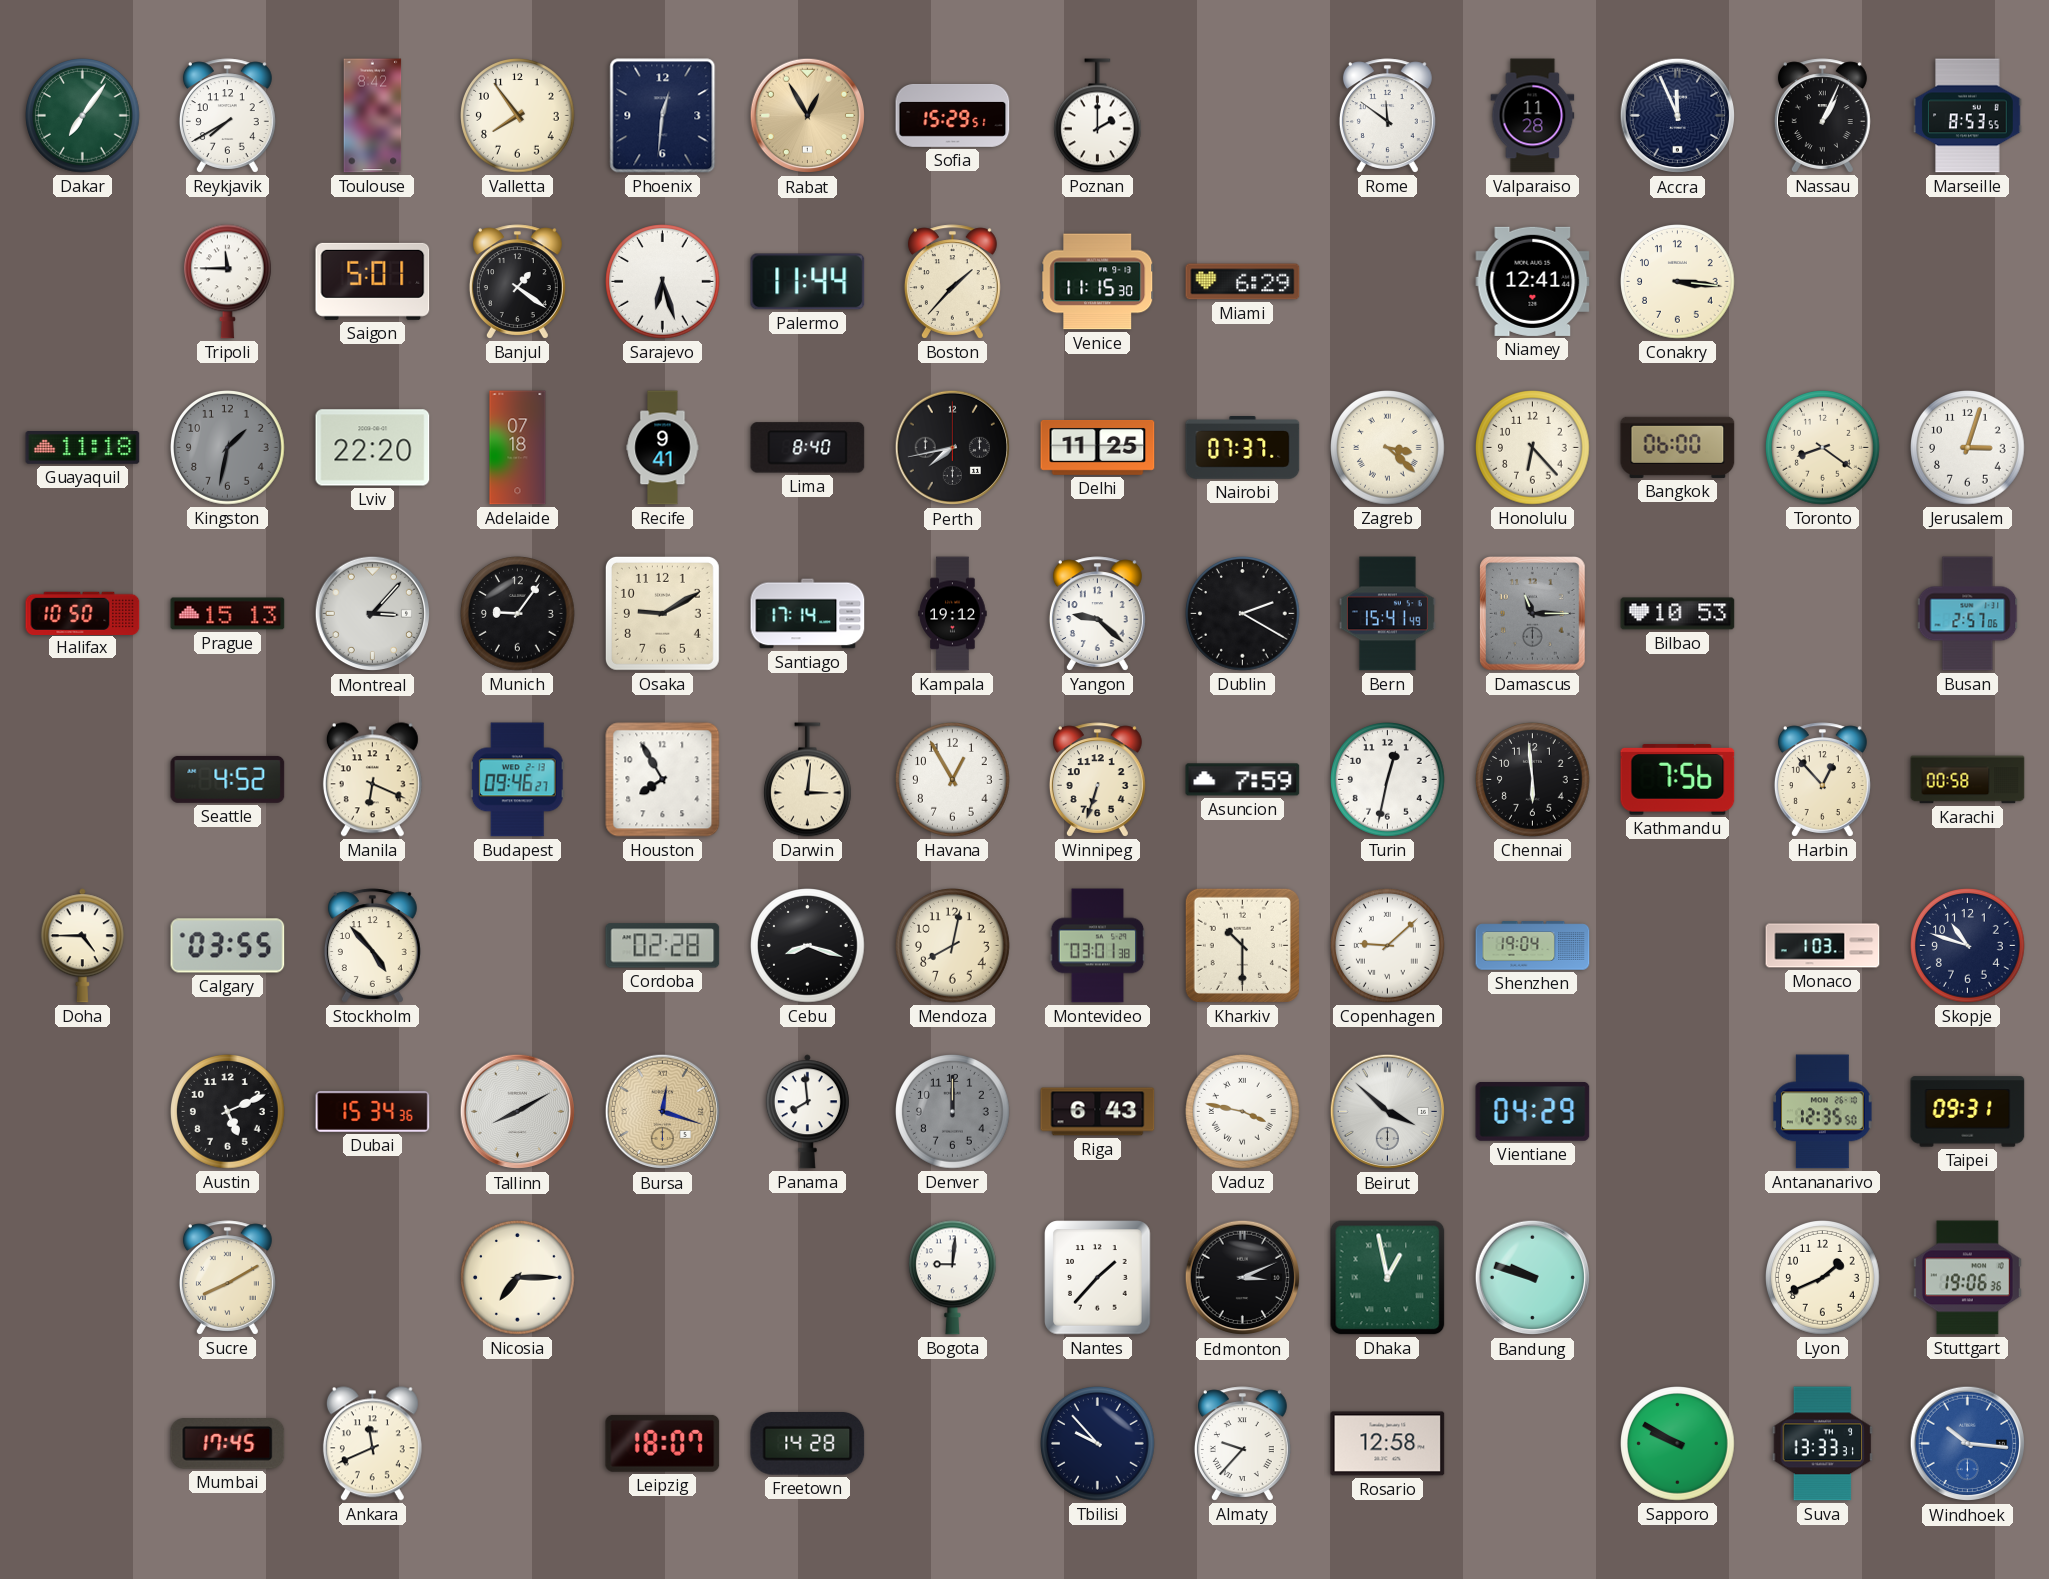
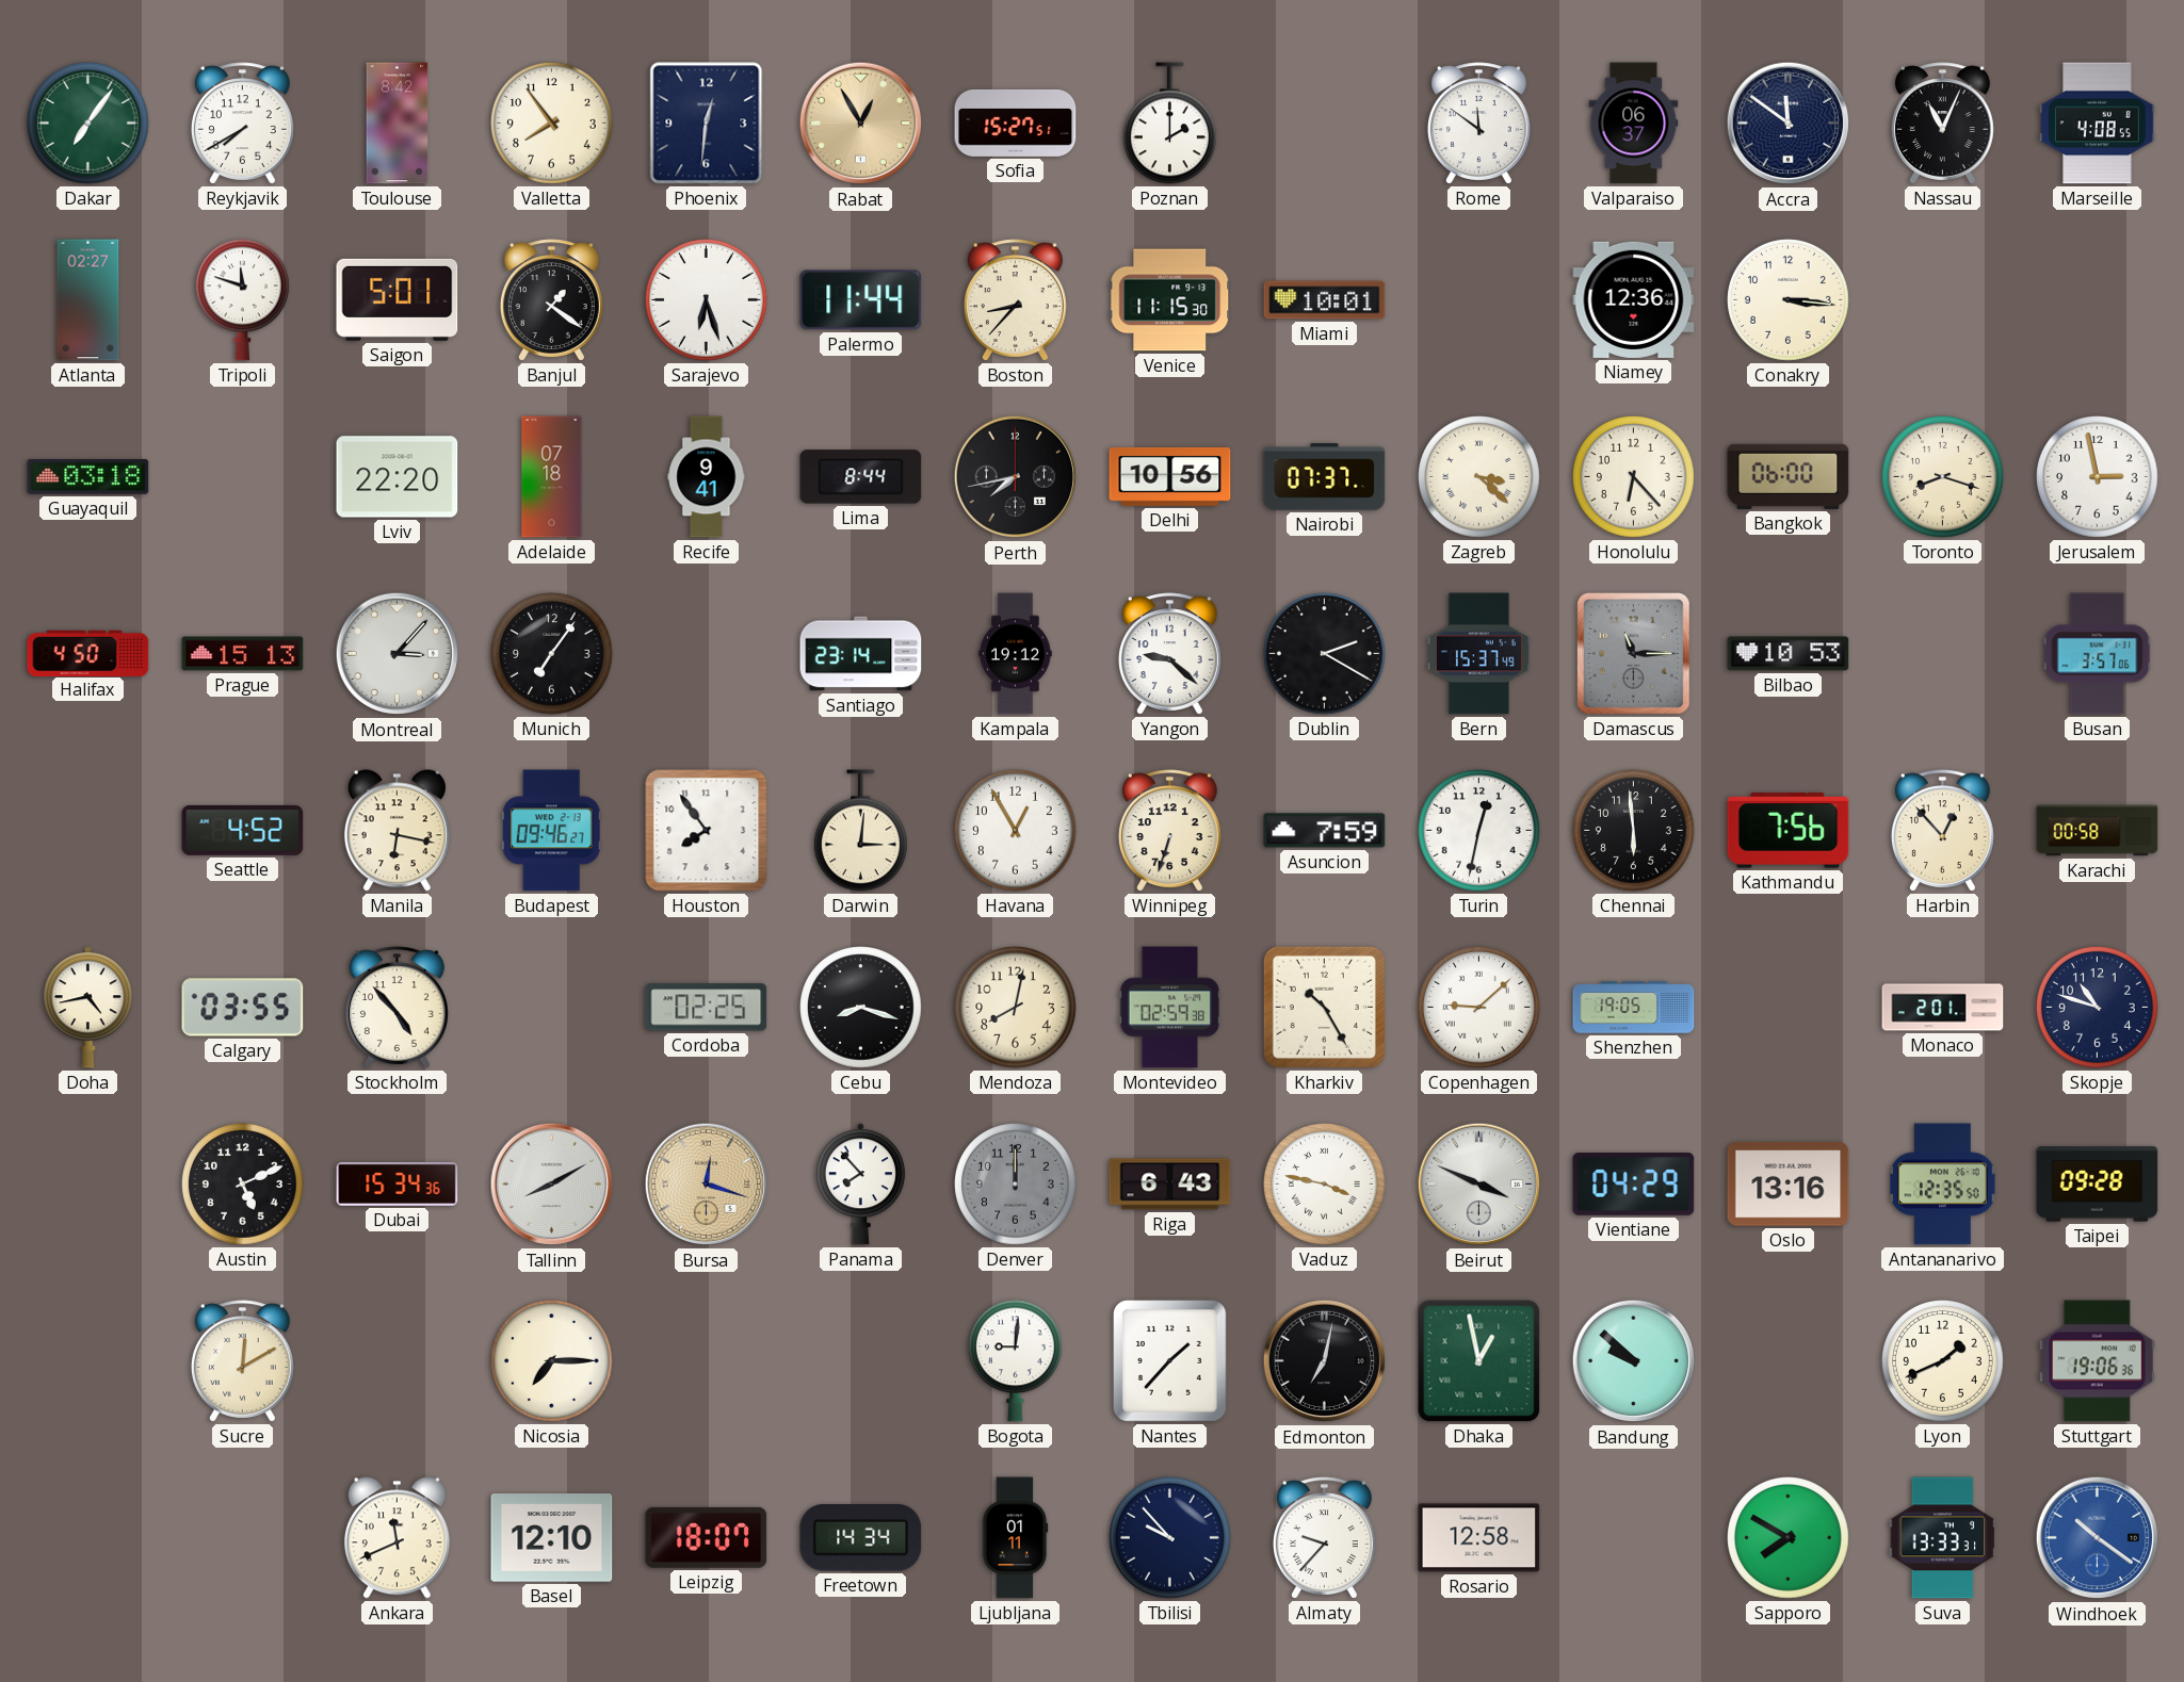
Sofia: 15:29 -> 15:27
Valparaiso: 11:28 -> 06:37
Accra: 11:56 -> 11:51
Nassau: 1:04 -> 11:04
Marseille: 8:53 -> 4:08
Atlanta: none -> 02:27
Tripoli: 11:45 -> 11:48
Boston: 1:37 -> 8:37
Miami: 6:29 -> 10:01
Niamey: 12:41 -> 12:36
Guayaquil: 11:18 -> 03:18
Kingston: 1:32 -> none
Lima: 8:40 -> 8:44
Delhi: 11:25 -> 10:56
Toronto: 8:21 -> 8:18
Jerusalem: 3:03 -> 2:58
Halifax: 10:50 -> 4:50
Munich: 9:06 -> 7:06
Osaka: 9:10 -> none
Santiago: 17:14 -> 23:14
Bern: 15:41 -> 15:37
Busan: 2:57 -> 3:57
Manila: 6:19 -> 6:17
Houston: 7:55 -> 7:54
Doha: 4:45 -> 4:43
Cordoba: 02:28 -> 02:25
Montevideo: 03:01 -> 02:59
Kharkiv: 10:30 -> 10:25
Shenzhen: 19:04 -> 19:05
Monaco: 1:03 -> 2:01
Panama: 7:59 -> 7:53
Beirut: 3:52 -> 3:49
Oslo: none -> 13:16
Taipei: 09:31 -> 09:28
Sucre: 8:10 -> 12:10
Edmonton: 3:11 -> 7:02
Bandung: 9:48 -> 9:52
Mumbai: 17:45 -> none
Basel: none -> 12:10
Freetown: 14:28 -> 14:34
Ljubljana: none -> 01:11
Sapporo: 9:50 -> 7:50
Windhoek: 10:16 -> 10:21
